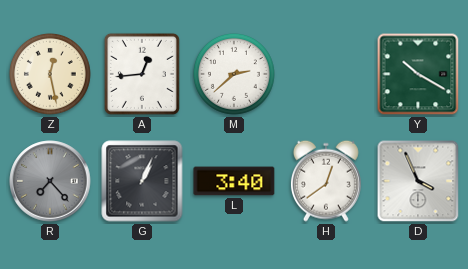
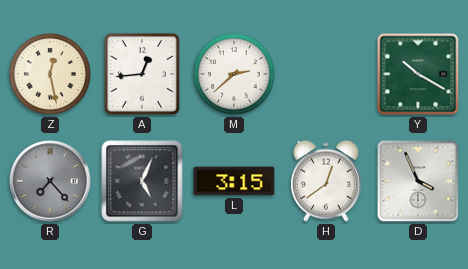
G: 1:04 -> 5:04
L: 3:40 -> 3:15
